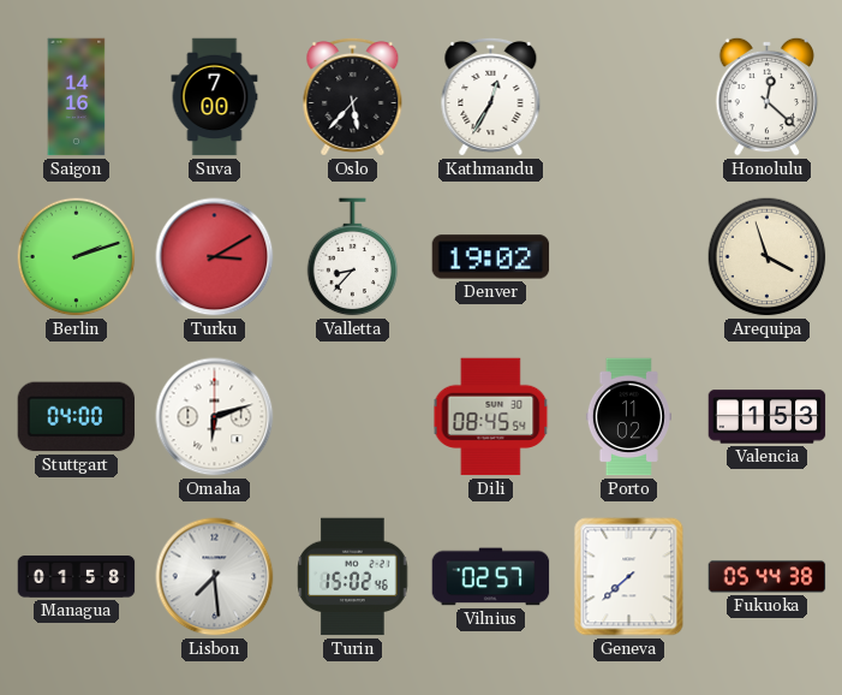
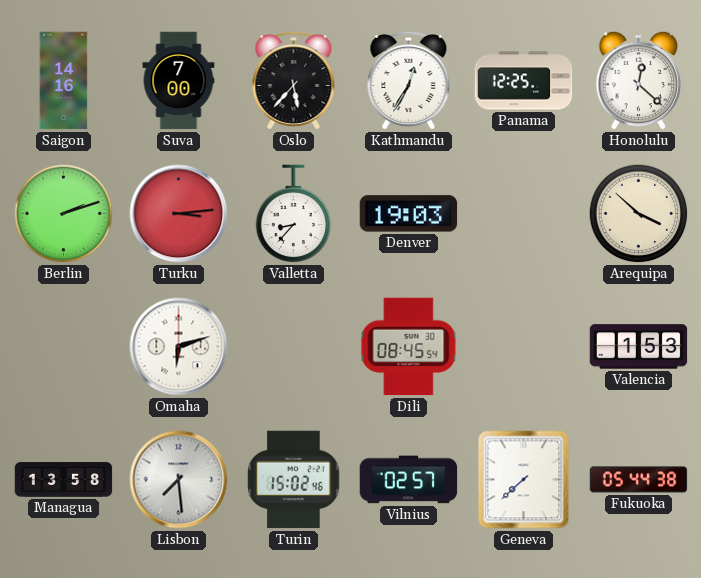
Panama: none -> 12:25
Turku: 3:10 -> 3:14
Denver: 19:02 -> 19:03
Arequipa: 3:57 -> 3:52
Stuttgart: 04:00 -> none
Porto: 11:02 -> none
Managua: 01:58 -> 13:58
